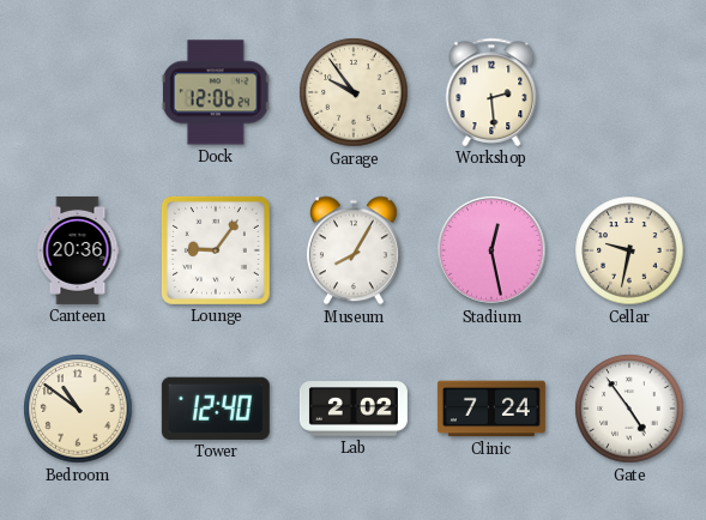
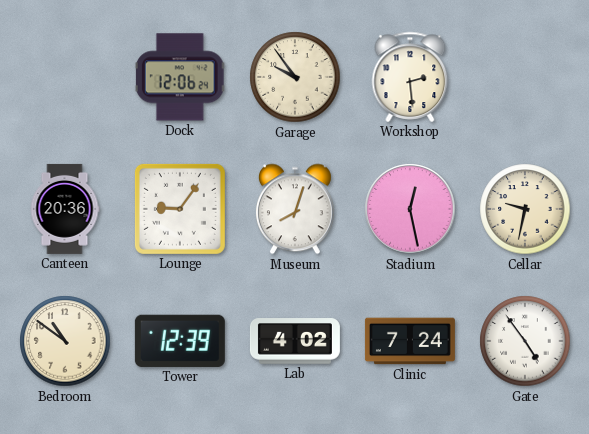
Museum: 8:05 -> 8:03
Tower: 12:40 -> 12:39
Lab: 2:02 -> 4:02
